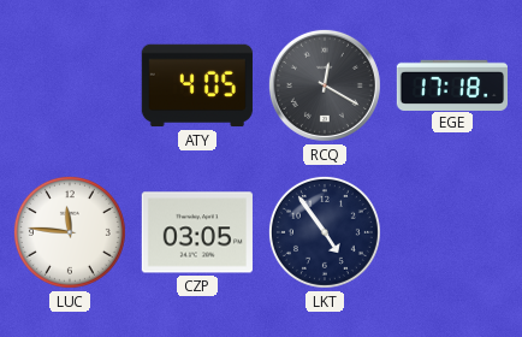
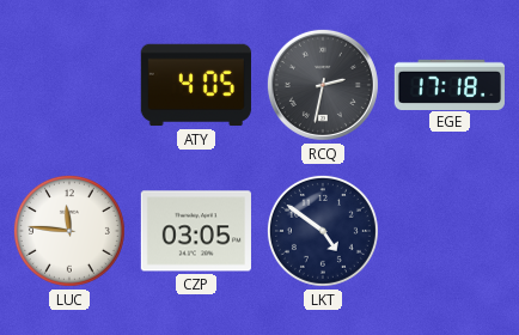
RCQ: 12:20 -> 2:32
LKT: 4:54 -> 4:51
